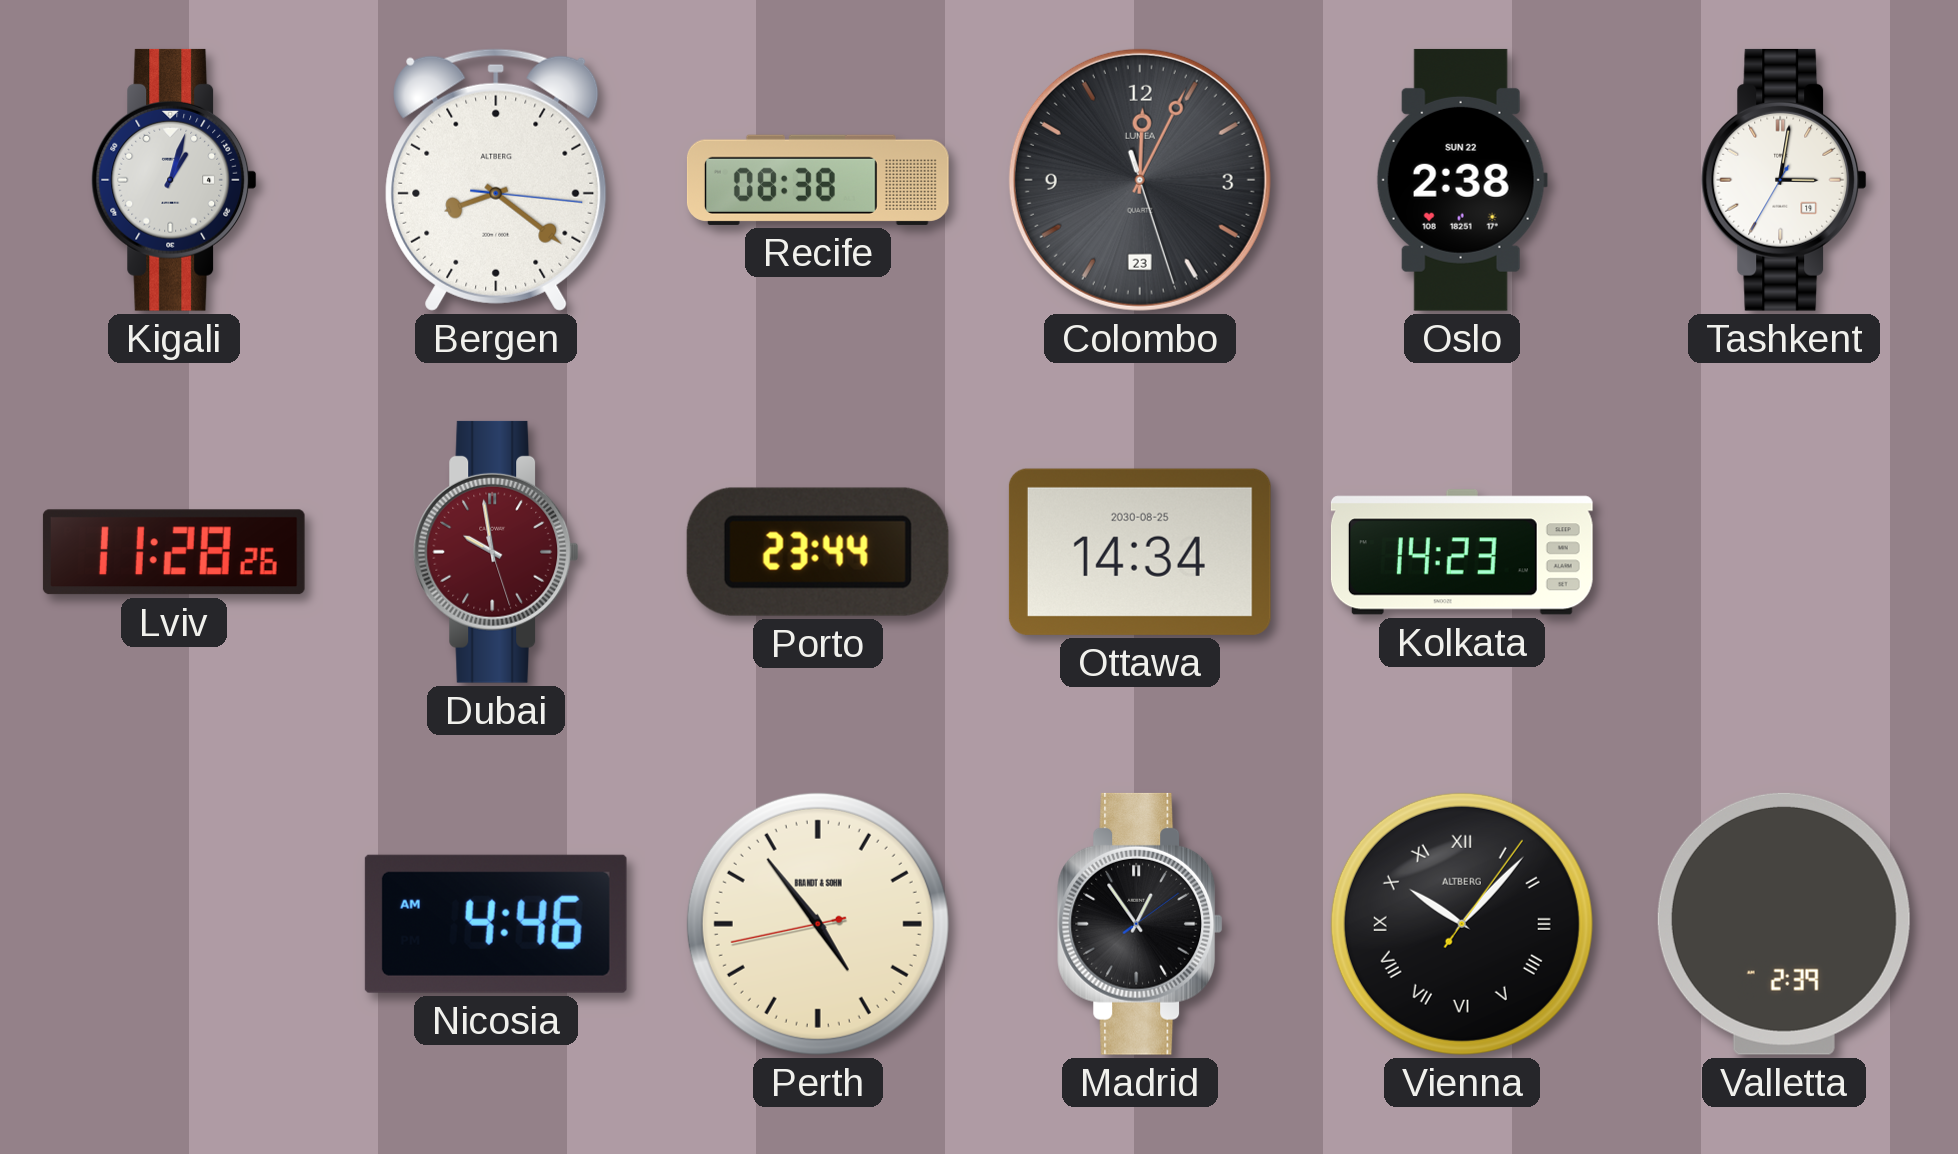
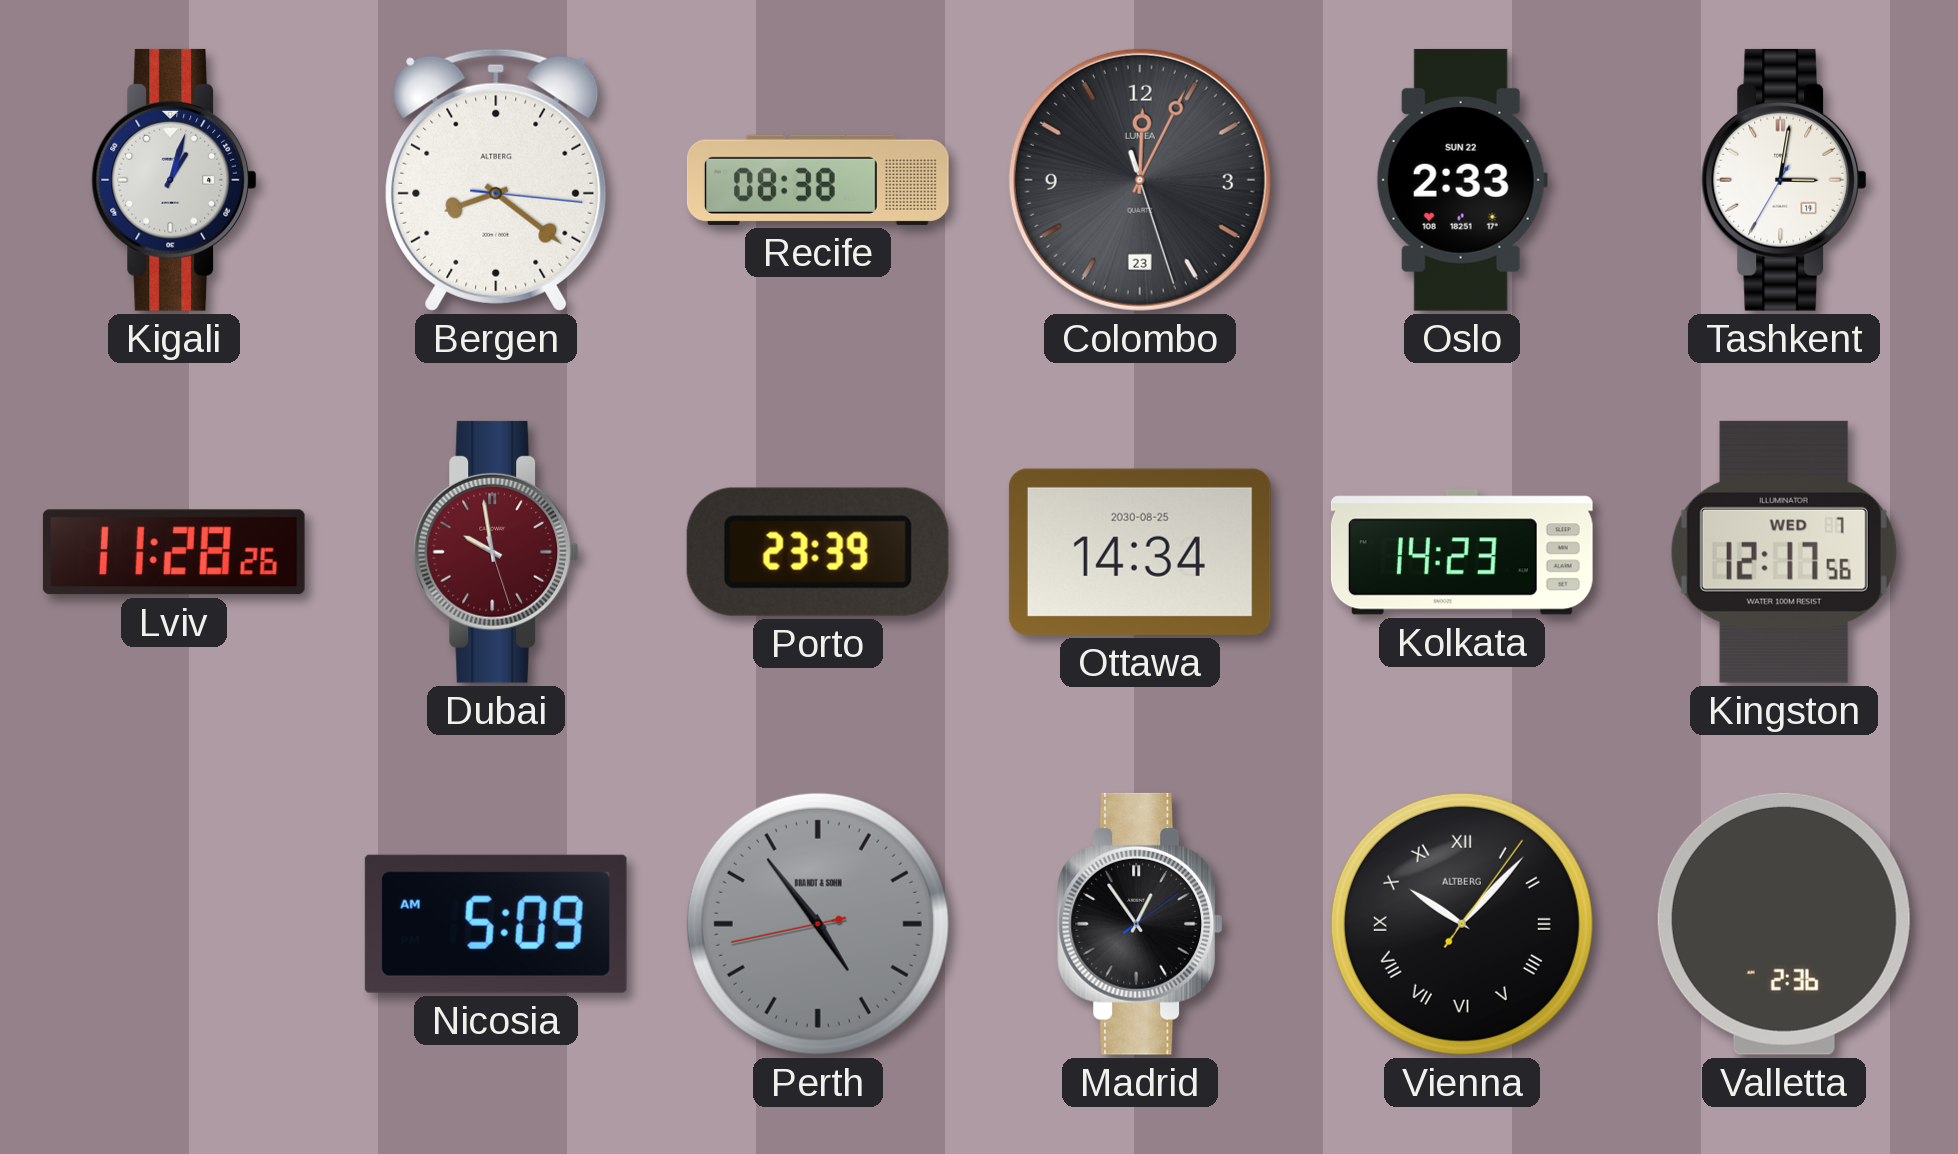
Oslo: 2:38 -> 2:33
Porto: 23:44 -> 23:39
Kingston: none -> 12:17
Nicosia: 4:46 -> 5:09
Perth dial: cream -> grey
Valletta: 2:39 -> 2:36
